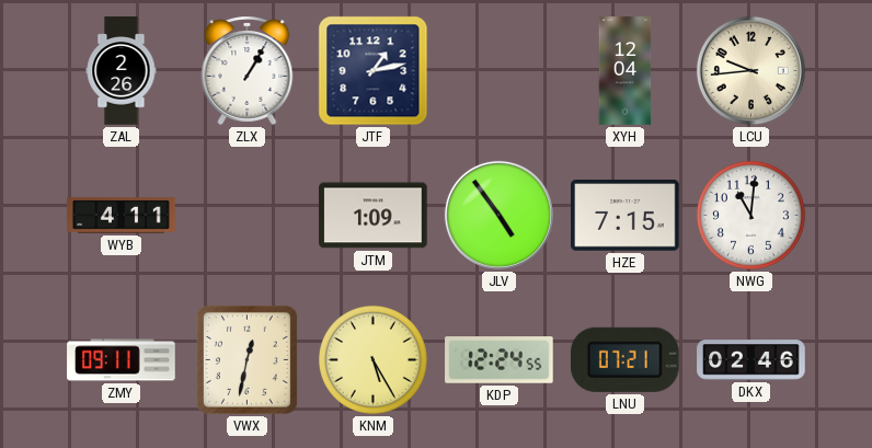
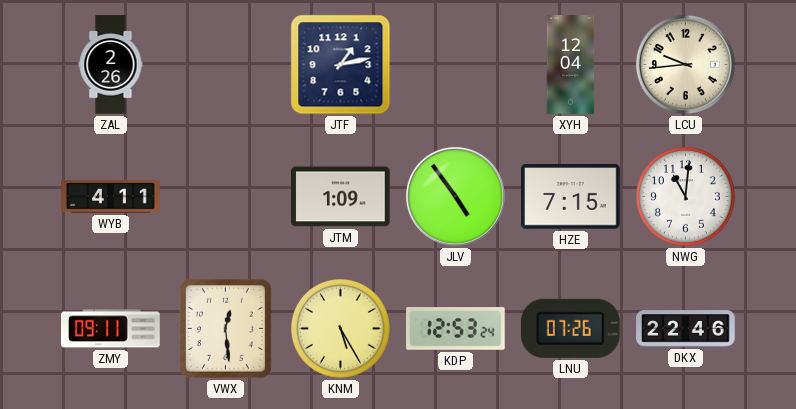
ZLX: 1:05 -> none
VWX: 12:32 -> 12:29
KDP: 12:24 -> 12:53
LNU: 07:21 -> 07:26
DKX: 02:46 -> 22:46
